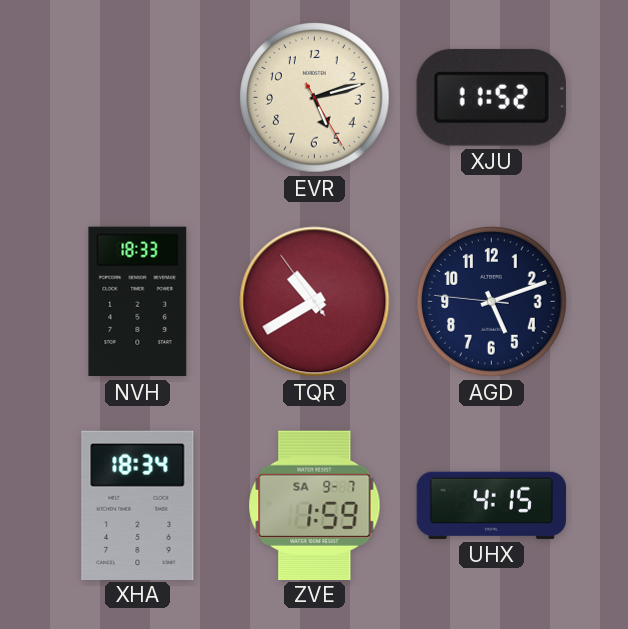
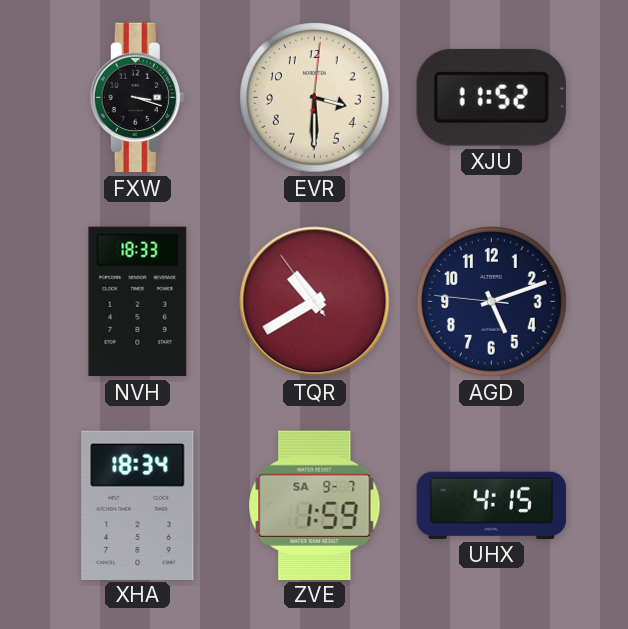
FXW: none -> 3:18
EVR: 5:12 -> 3:30
